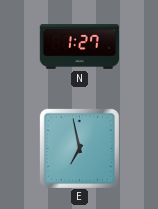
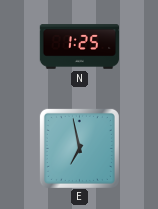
N: 1:27 -> 1:25
